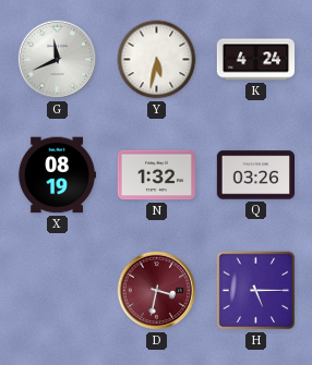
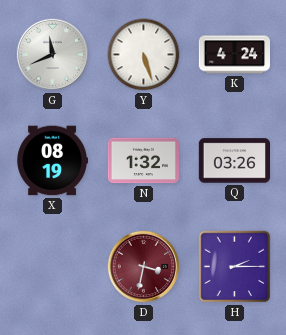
Y: 5:32 -> 5:27
H: 5:15 -> 2:15
